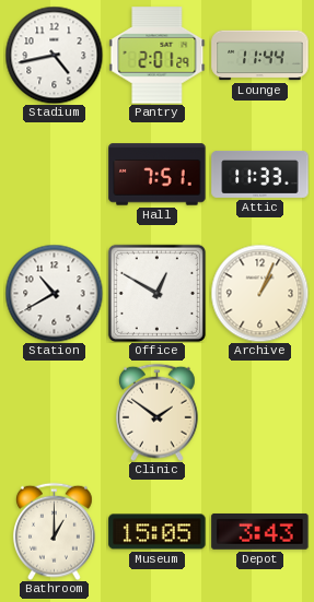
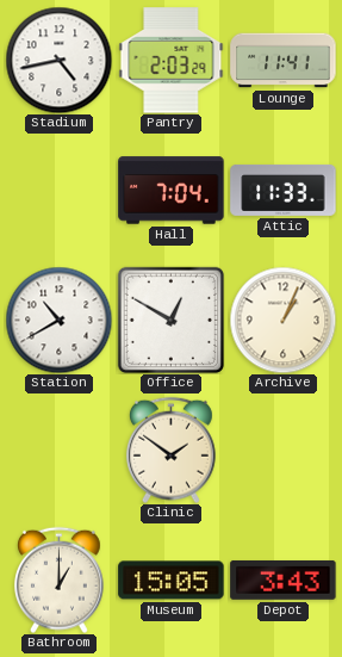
Pantry: 2:01 -> 2:03
Lounge: 11:44 -> 11:41
Hall: 7:51 -> 7:04
